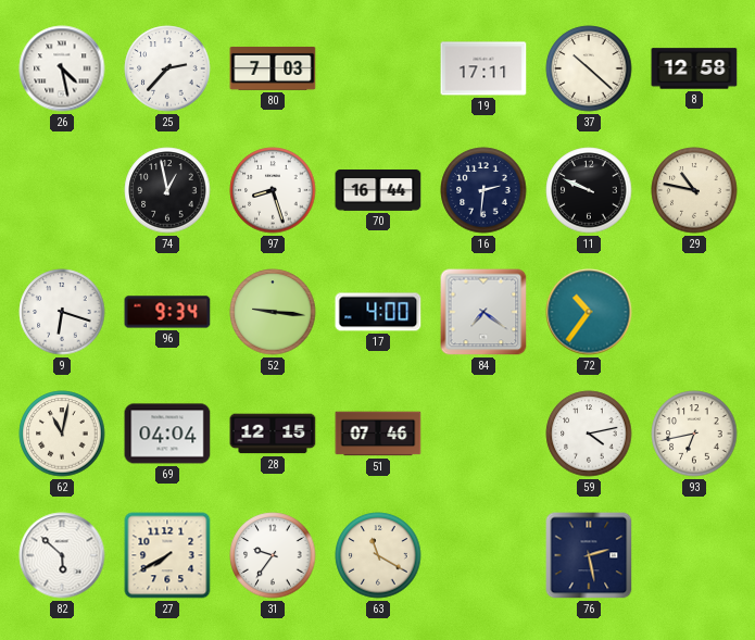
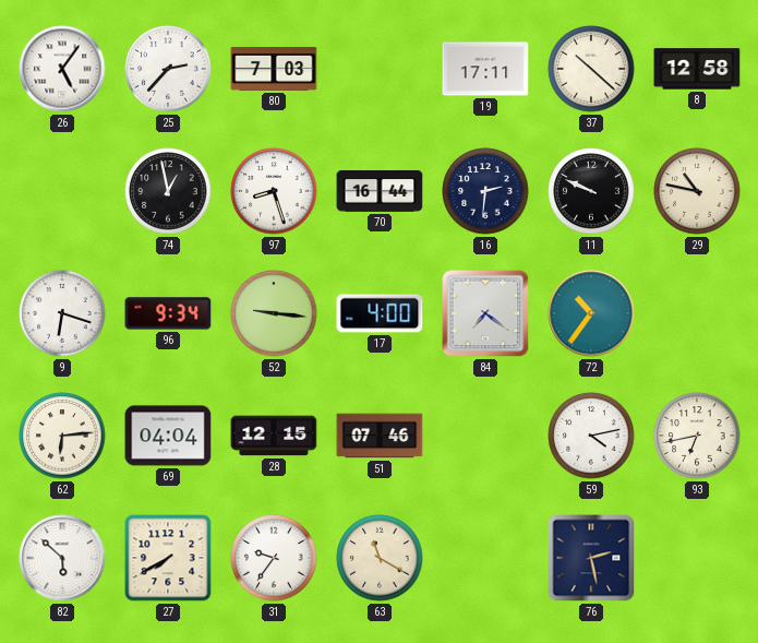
26: 4:28 -> 5:06
62: 11:02 -> 6:14
